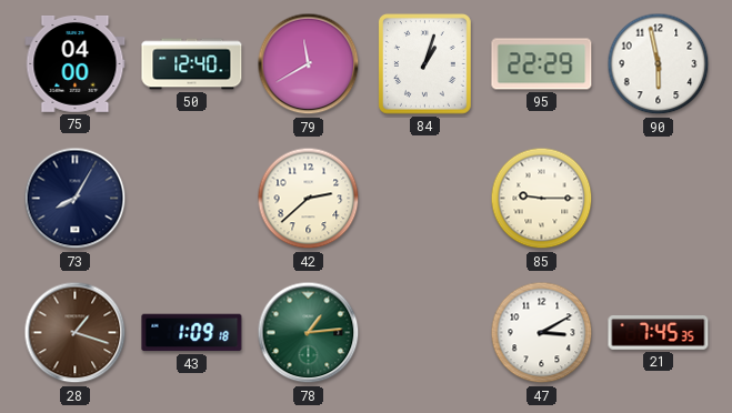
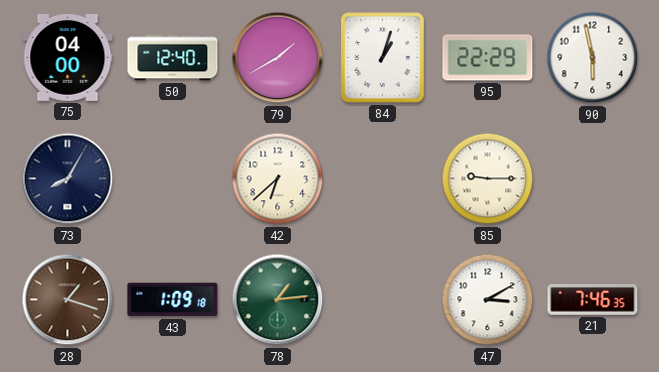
79: 11:40 -> 1:40
42: 2:38 -> 6:38
21: 7:45 -> 7:46
